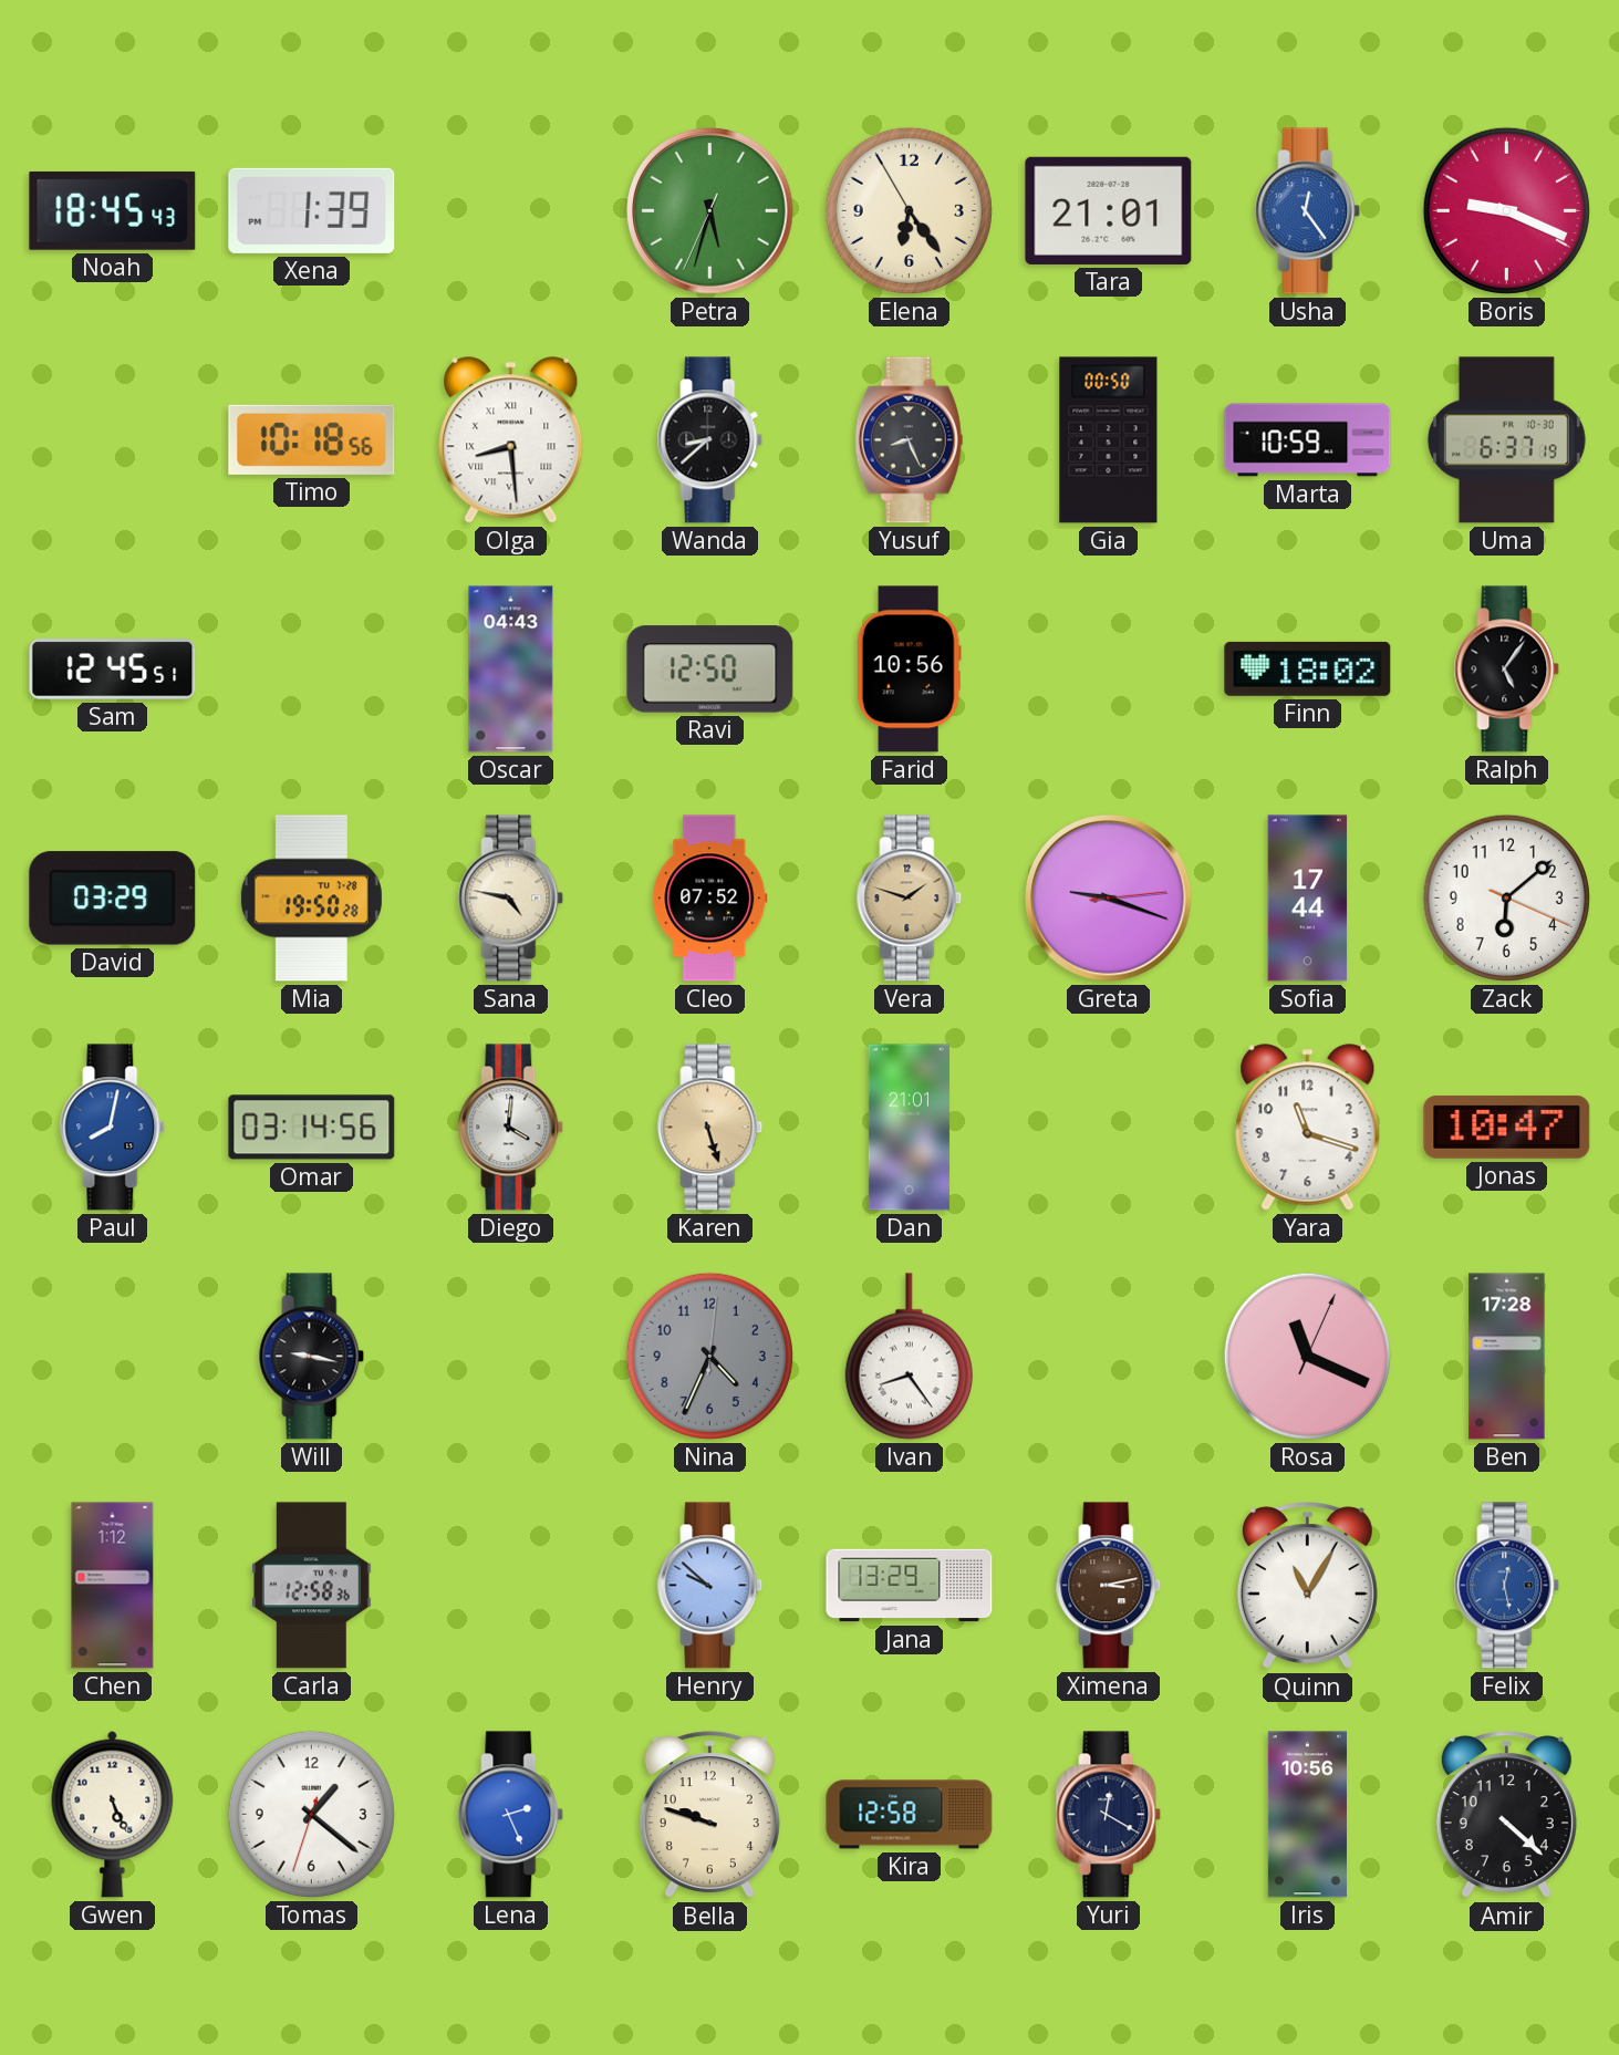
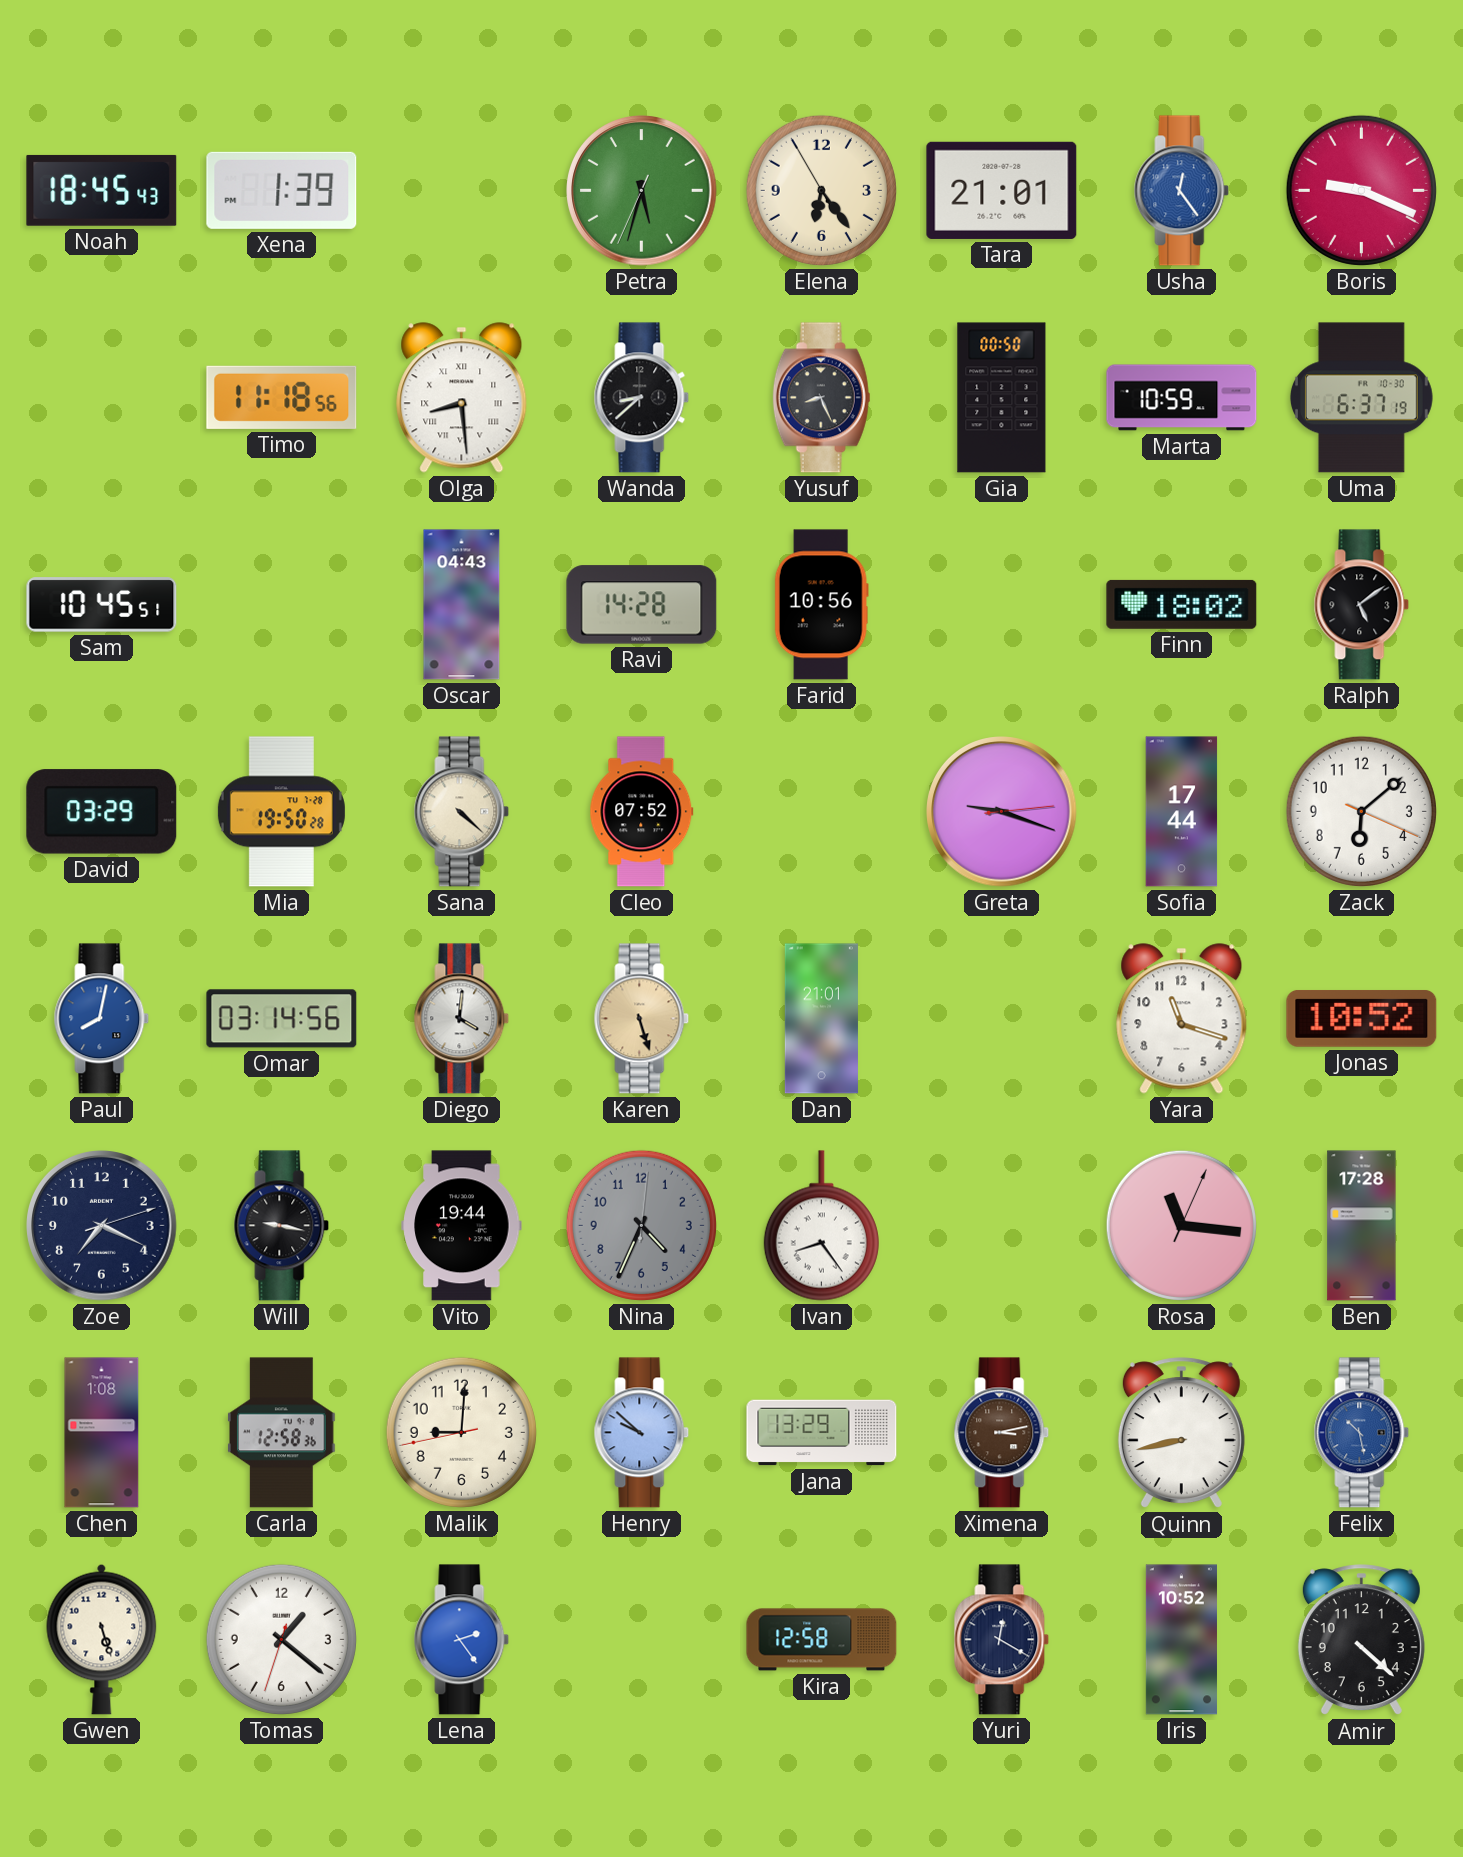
Timo: 10:18 -> 11:18
Sam: 12:45 -> 10:45
Ravi: 12:50 -> 14:28
Ralph: 5:06 -> 5:09
Sana: 4:47 -> 4:22
Vera: 1:48 -> none
Jonas: 10:47 -> 10:52
Zoe: none -> 7:19
Vito: none -> 19:44
Rosa: 11:19 -> 11:16
Chen: 1:12 -> 1:08
Malik: none -> 9:00
Quinn: 11:05 -> 8:43
Felix: 12:28 -> 10:28
Gwen: 5:26 -> 5:27
Lena: 2:26 -> 2:24
Bella: 9:48 -> none
Iris: 10:56 -> 10:52
